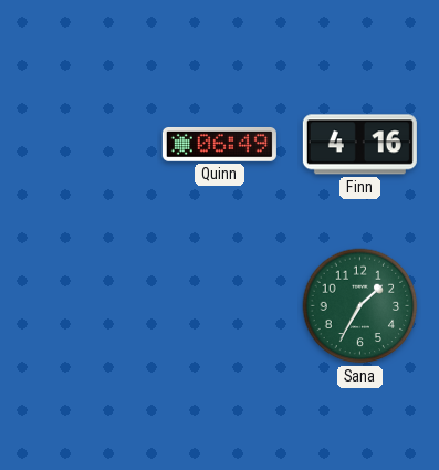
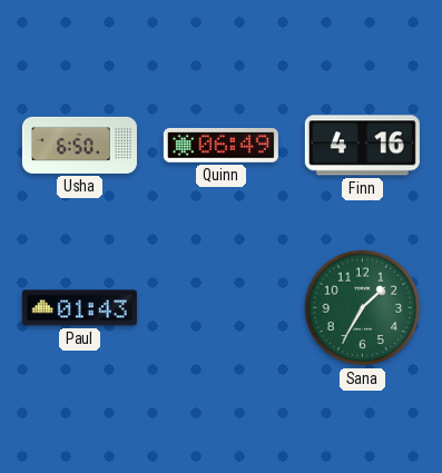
Usha: none -> 6:50
Paul: none -> 01:43
